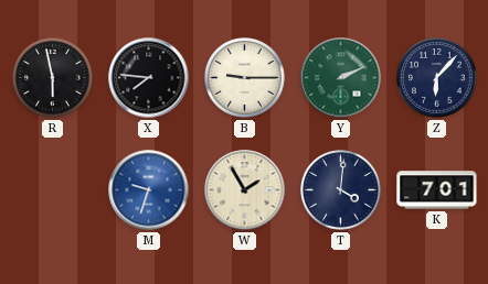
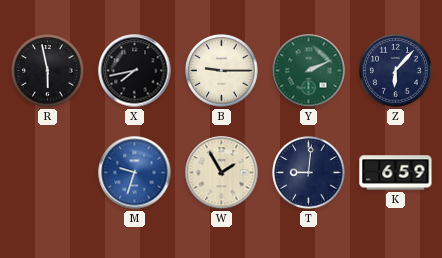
X: 7:46 -> 7:43
T: 4:01 -> 9:01
K: 7:01 -> 6:59
